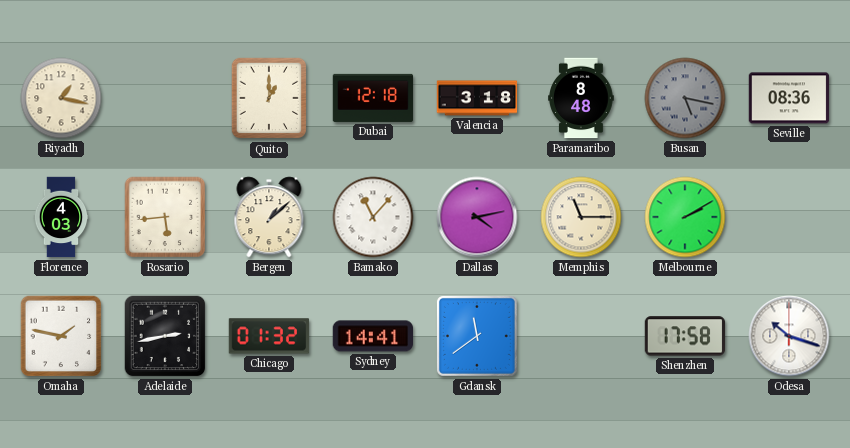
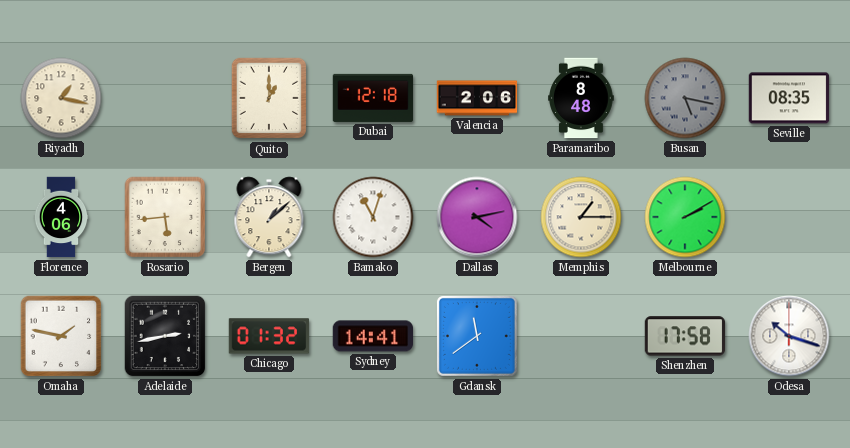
Valencia: 3:18 -> 2:06
Seville: 08:36 -> 08:35
Florence: 4:03 -> 4:06
Bamako: 11:07 -> 11:03
Memphis: 11:15 -> 1:15
